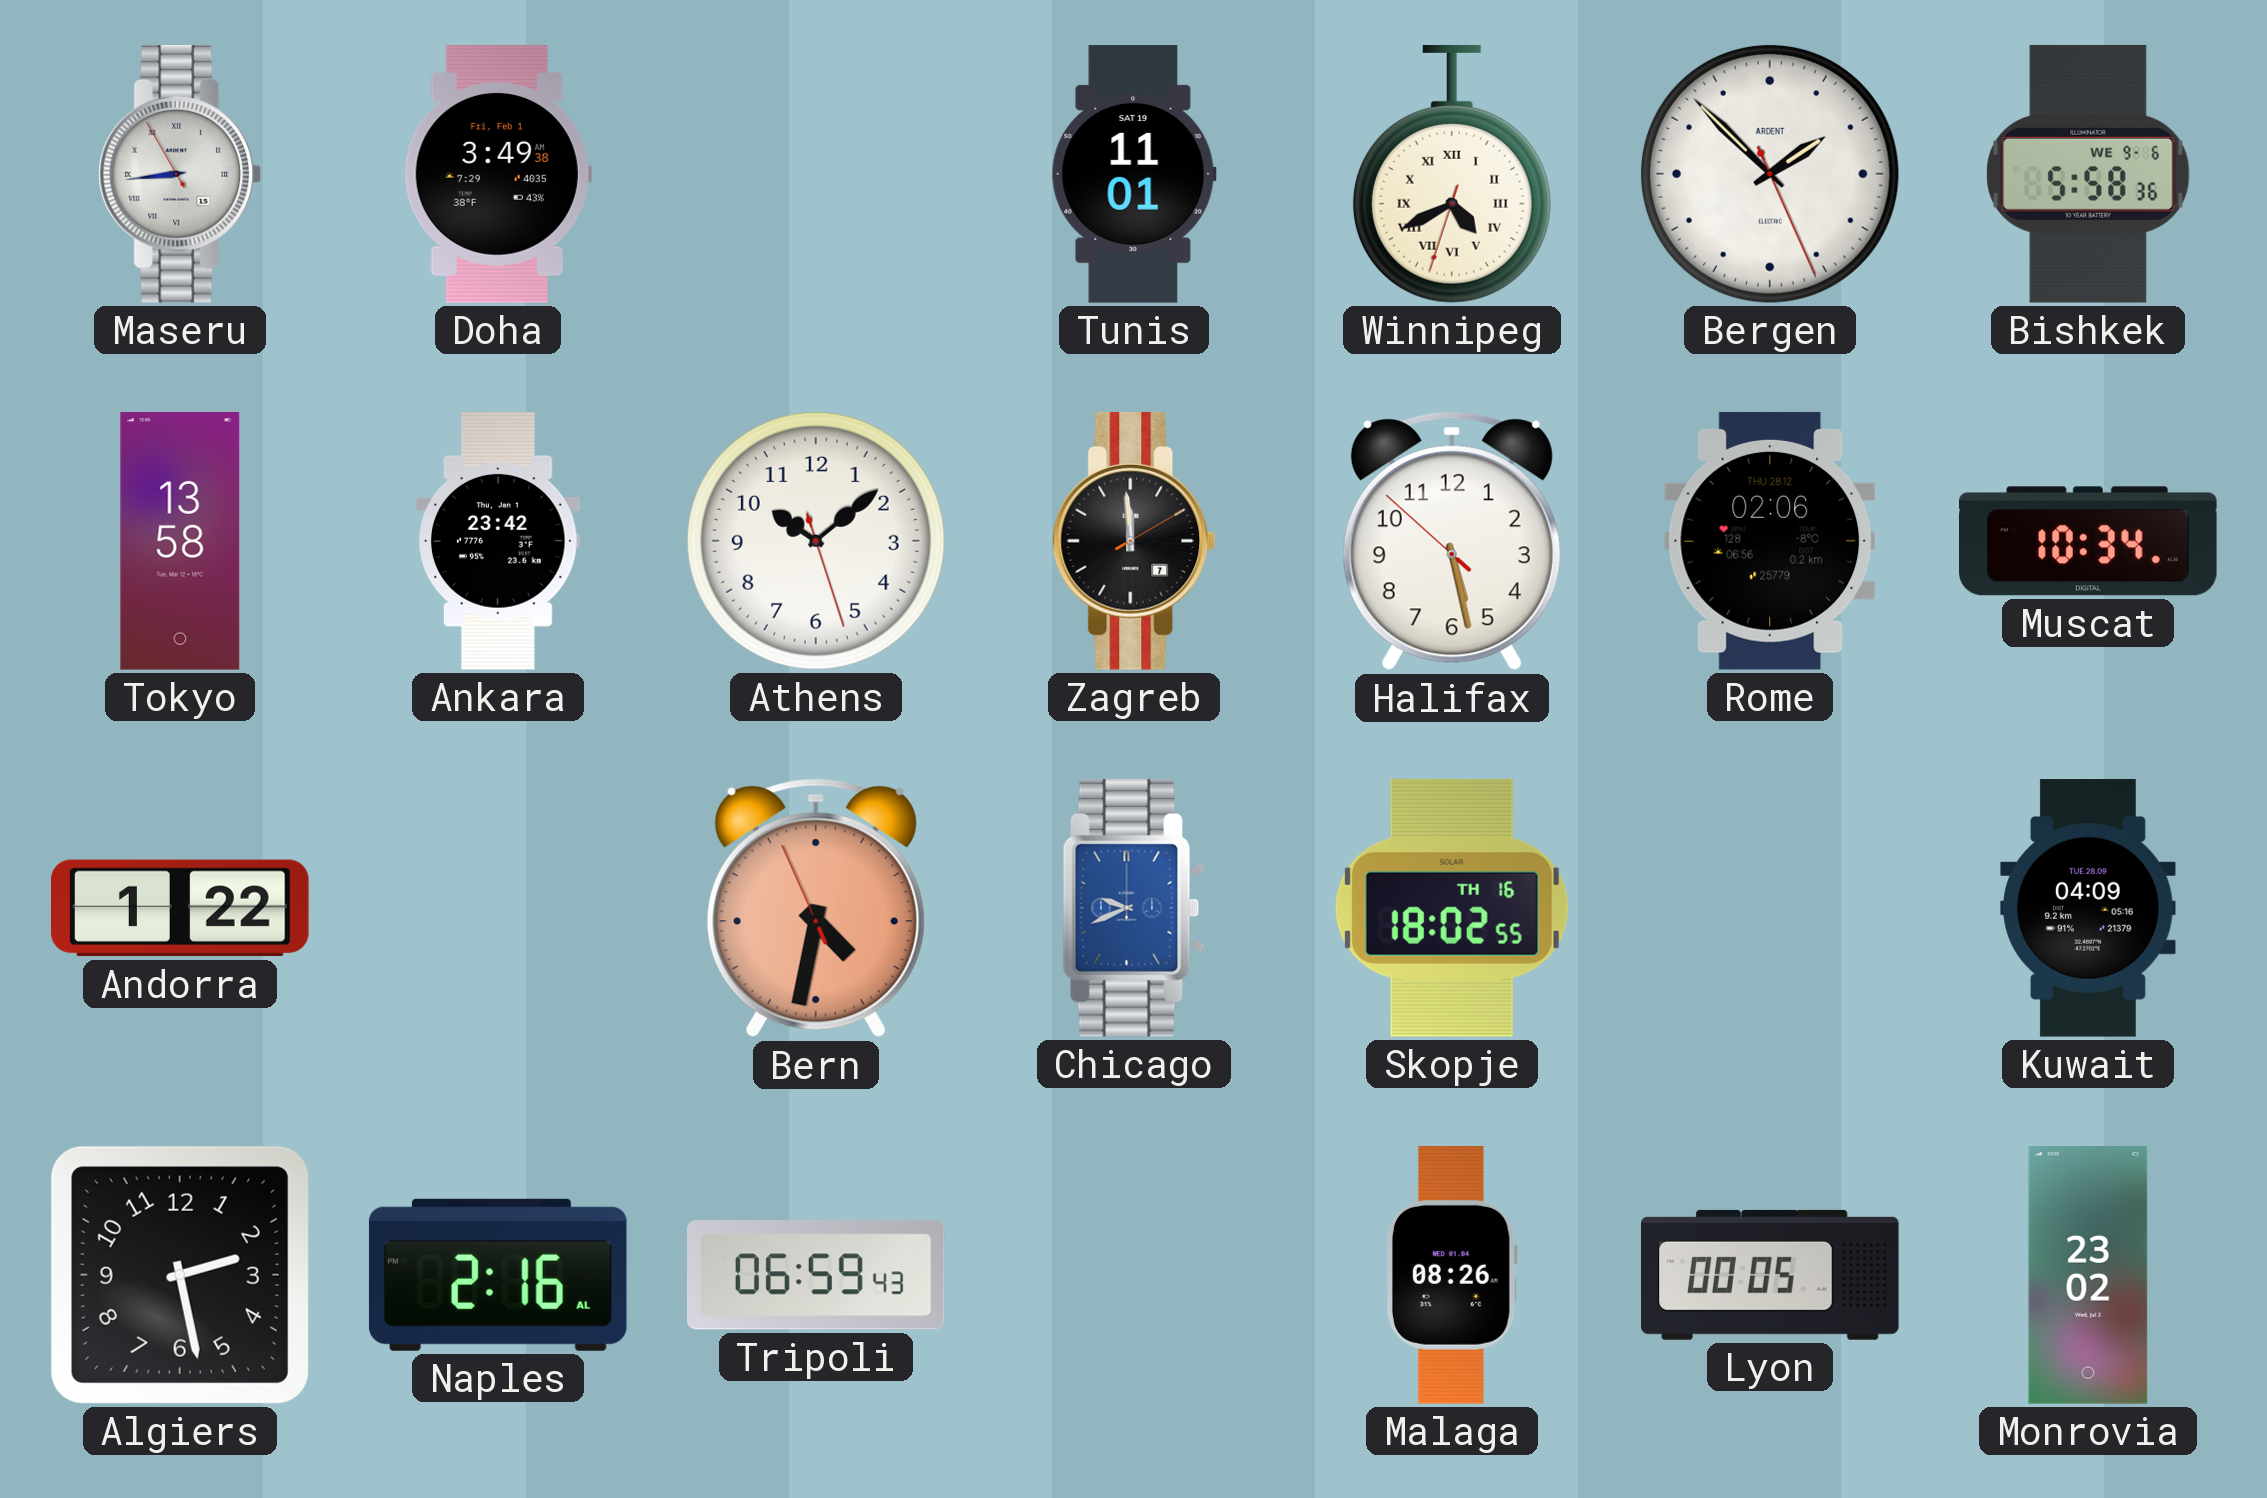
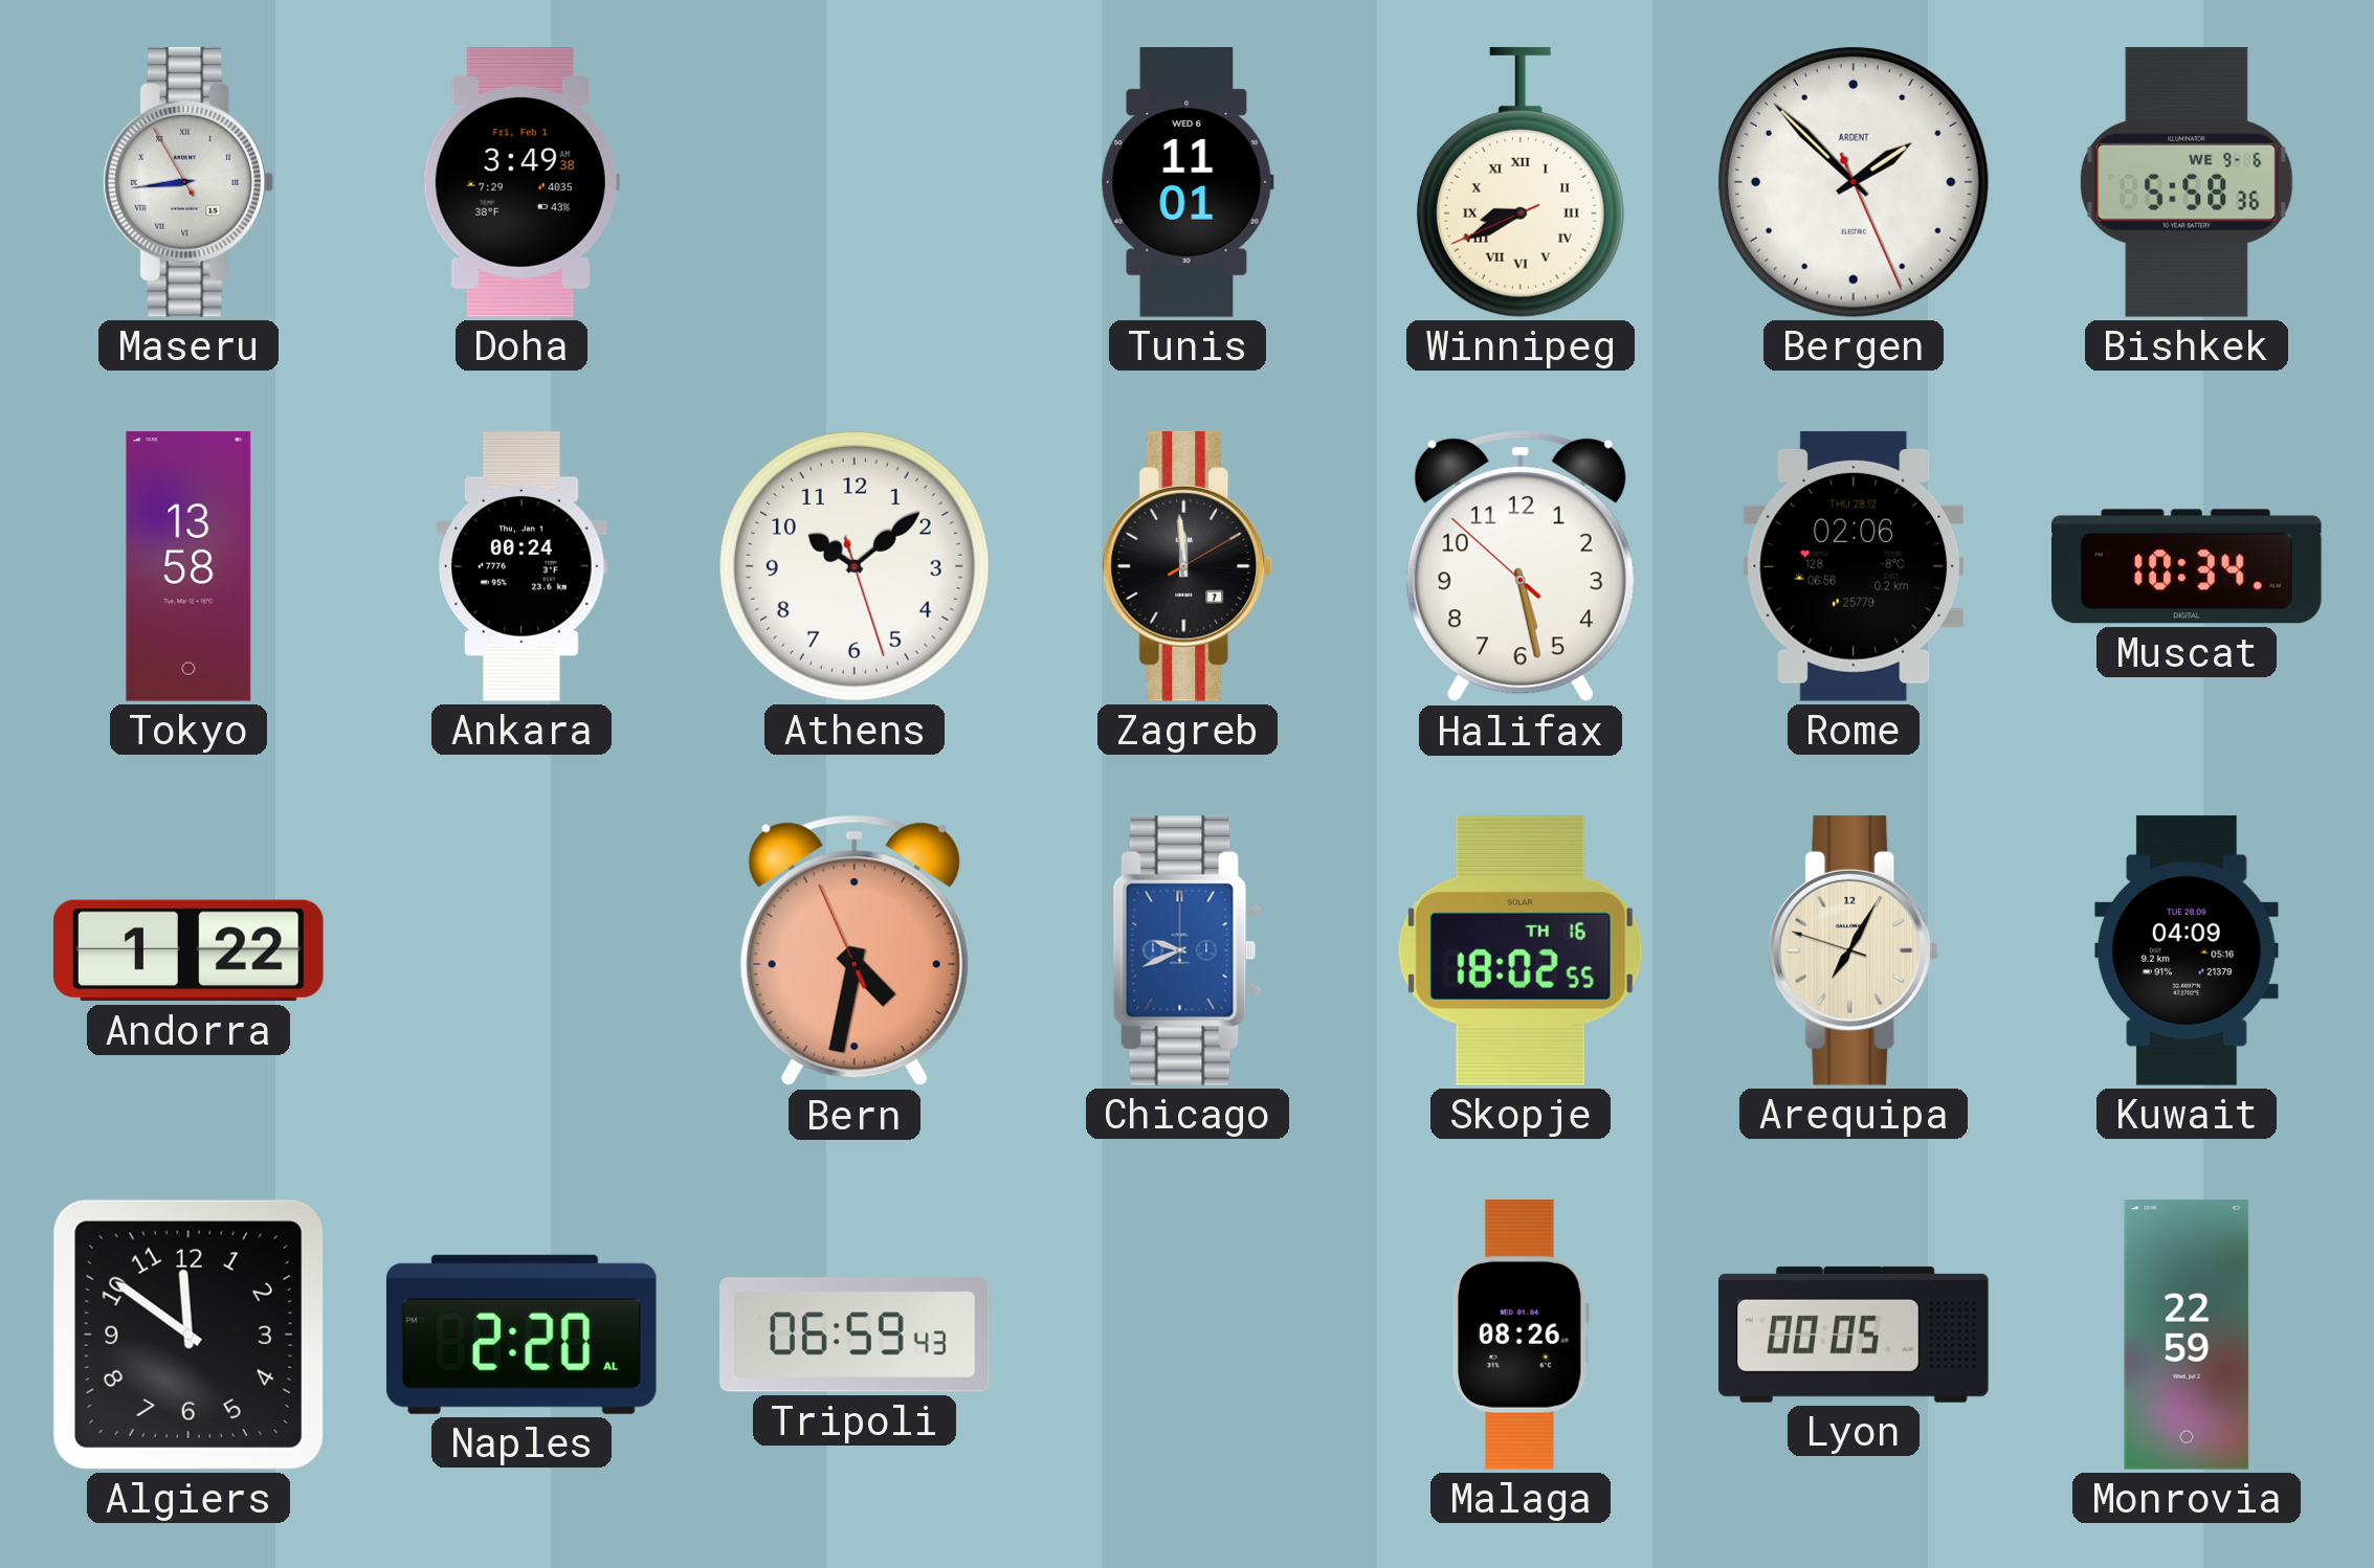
Tunis date: SAT 19 -> WED 6
Winnipeg: 4:40 -> 8:40
Ankara: 23:42 -> 00:24
Arequipa: none -> 7:04
Algiers: 2:28 -> 11:51
Naples: 2:16 -> 2:20
Monrovia: 23:02 -> 22:59
